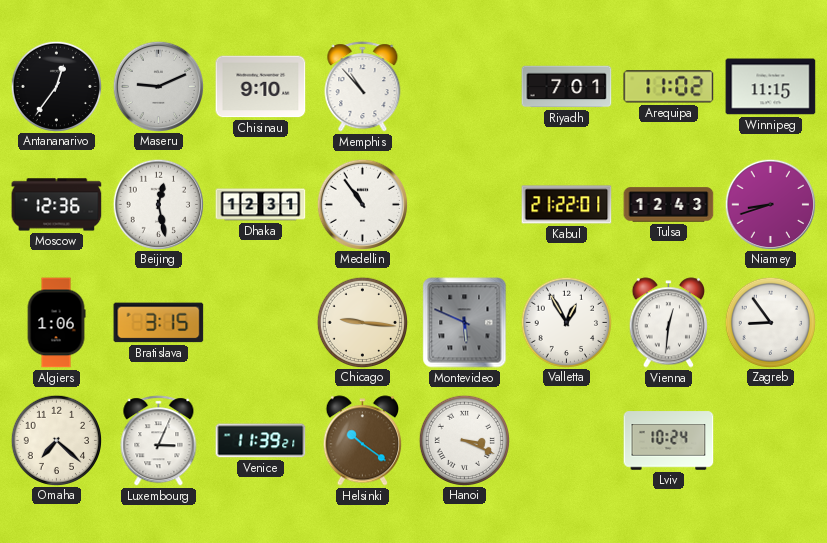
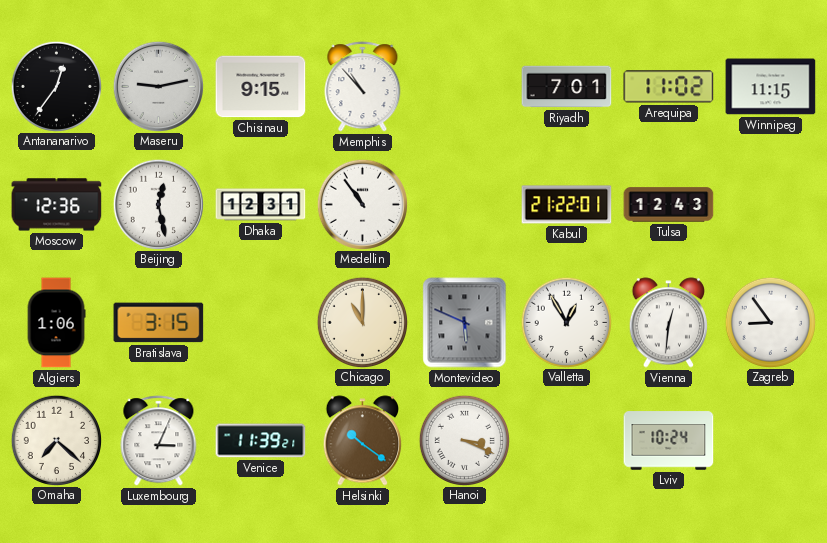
Maseru: 9:11 -> 9:13
Chisinau: 9:10 -> 9:15
Niamey: 8:42 -> none
Chicago: 9:16 -> 11:00
